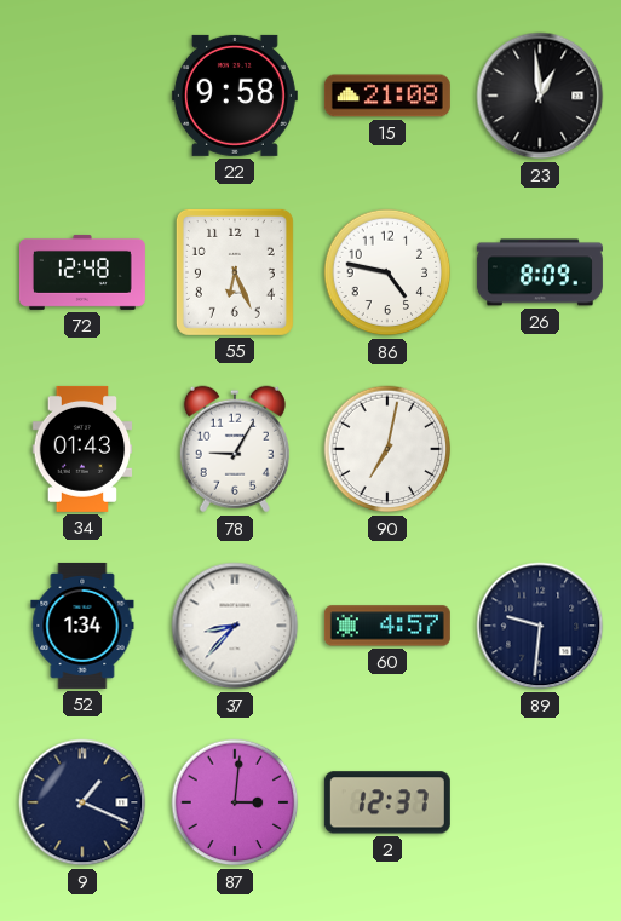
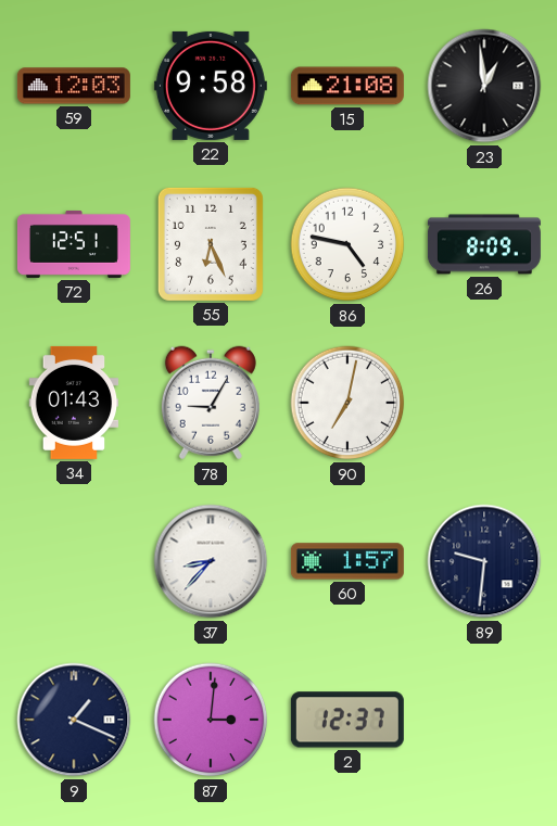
59: none -> 12:03
72: 12:48 -> 12:51
52: 1:34 -> none
60: 4:57 -> 1:57
